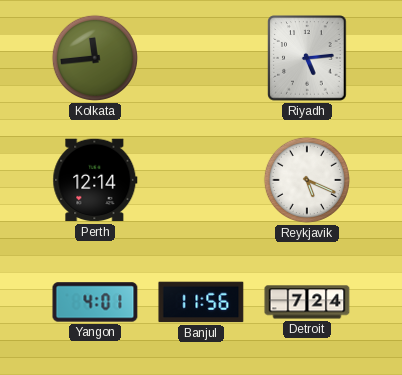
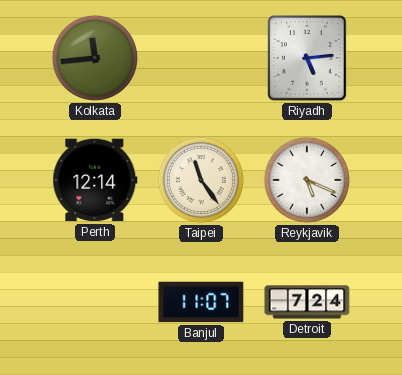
Taipei: none -> 11:24
Yangon: 4:01 -> none
Banjul: 11:56 -> 11:07
